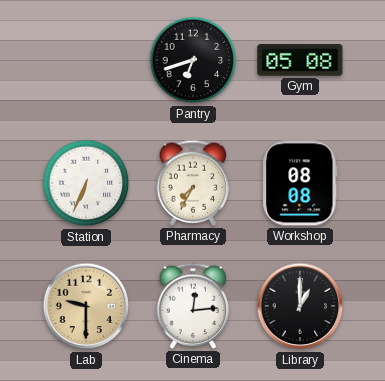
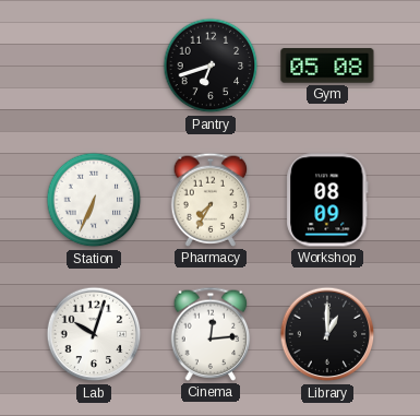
Workshop: 08:08 -> 08:09
Lab: 9:30 -> 10:03
Lab dial: champagne -> white
